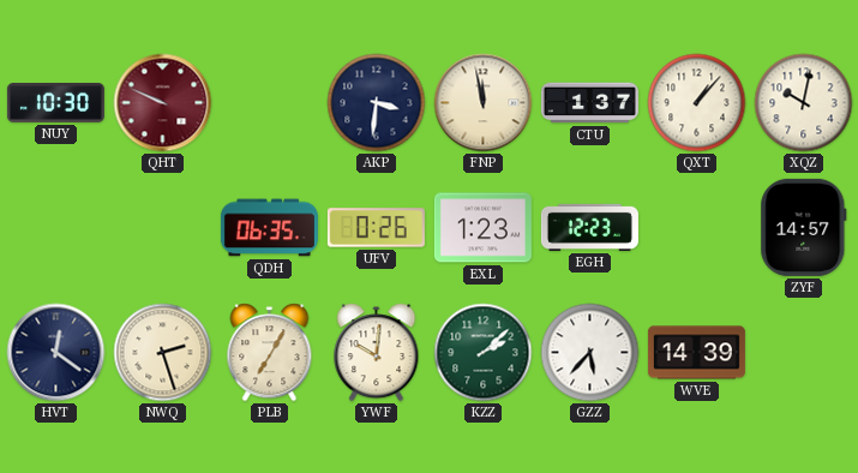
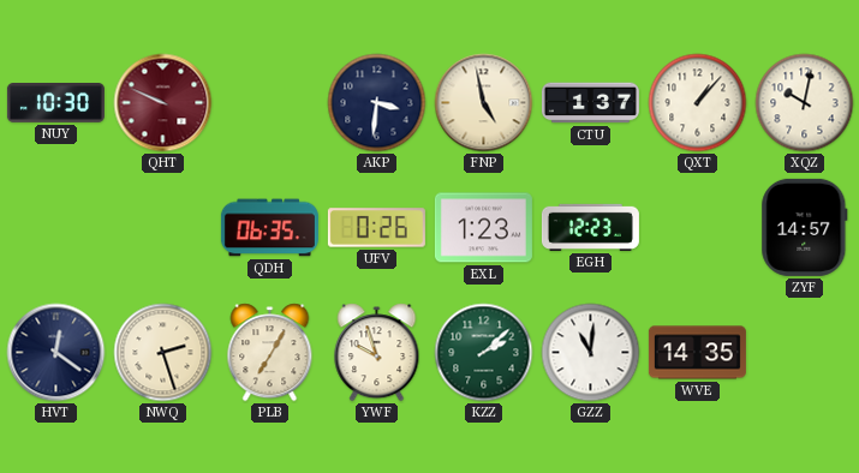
FNP: 11:58 -> 4:58
YWF: 10:01 -> 9:57
GZZ: 5:37 -> 11:01
WVE: 14:39 -> 14:35
